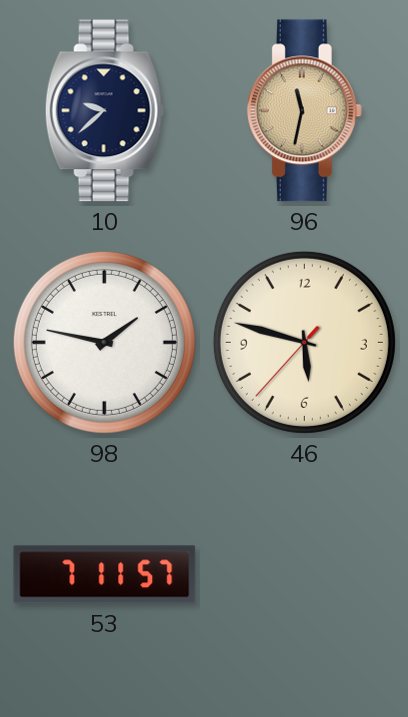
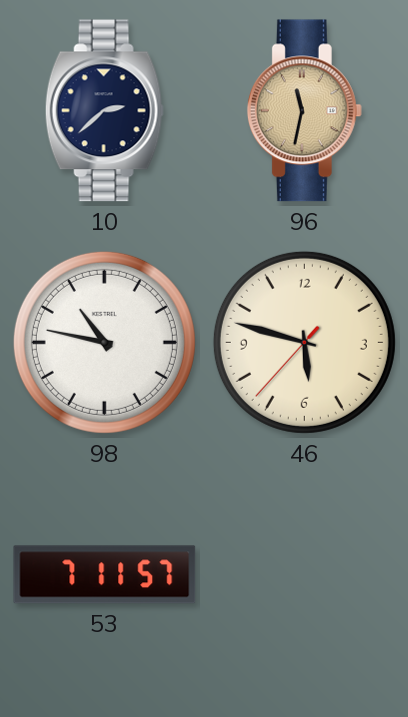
10: 9:38 -> 2:38
98: 1:47 -> 10:47
